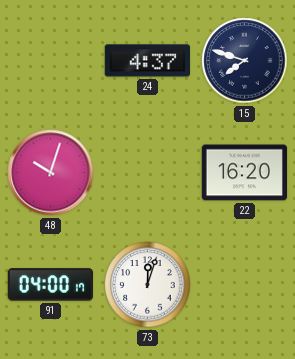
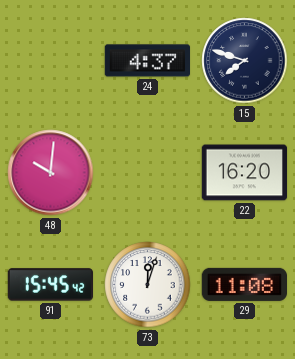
48: 10:03 -> 10:01
91: 04:00 -> 15:45
29: none -> 11:08
